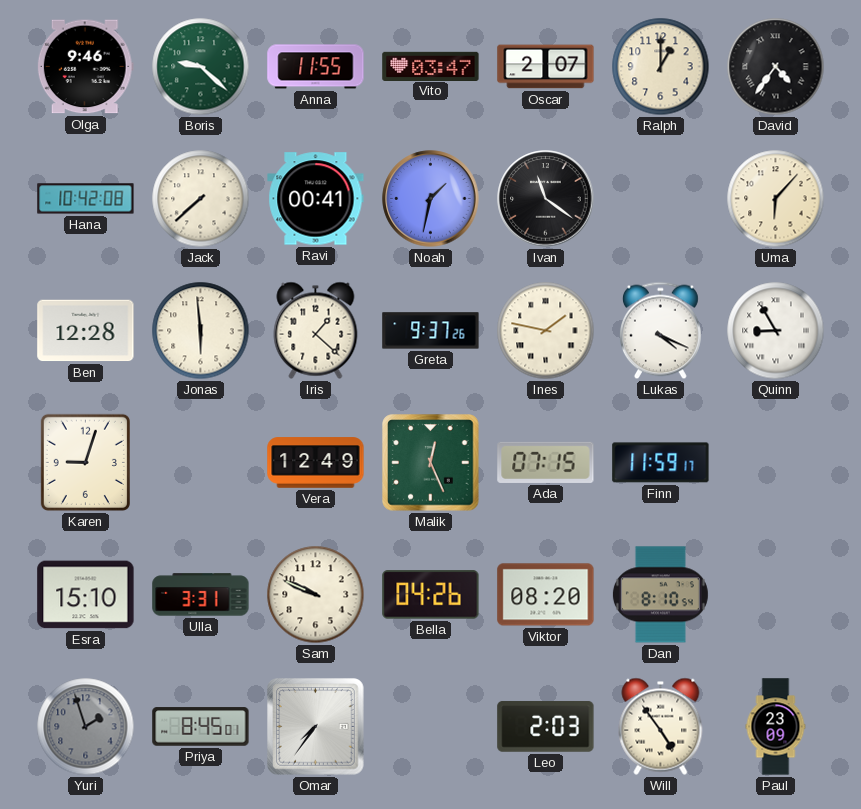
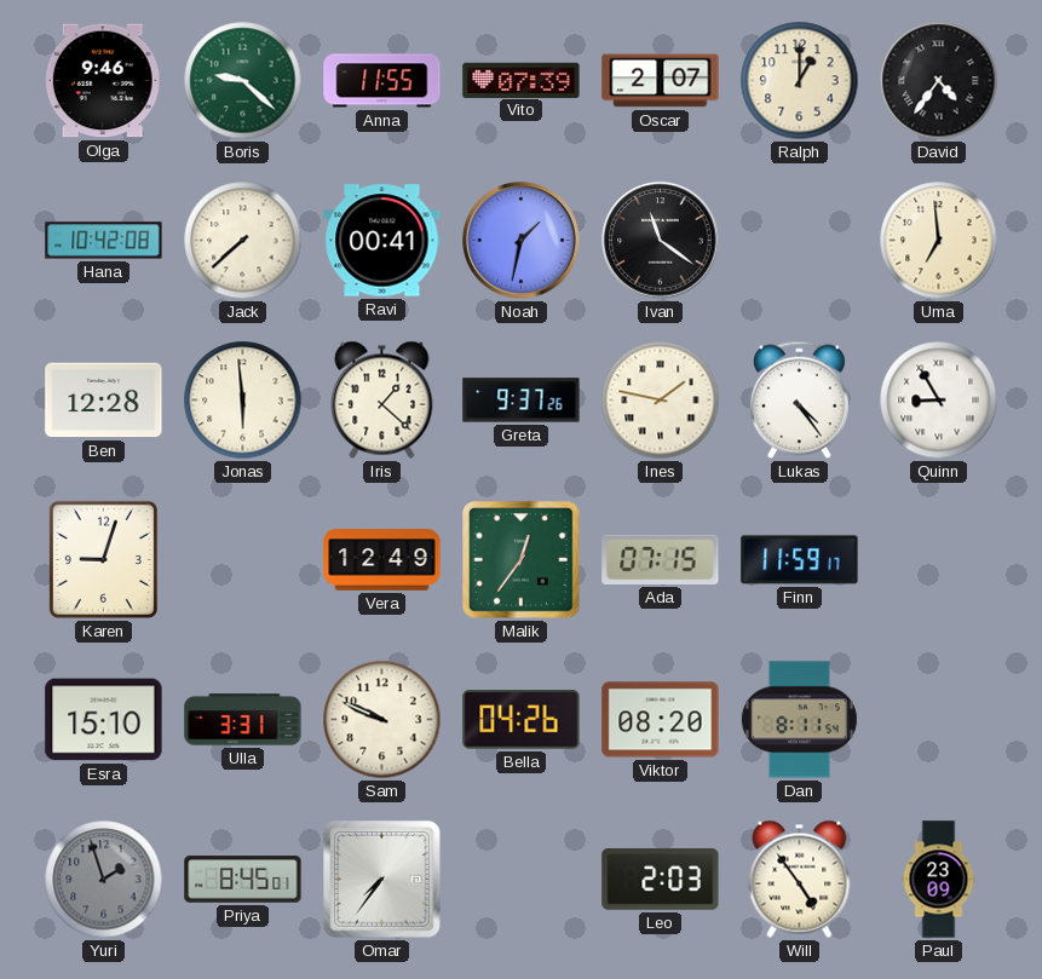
Vito: 03:47 -> 07:39
Uma: 6:07 -> 6:59
Lukas: 4:19 -> 4:24
Malik: 12:26 -> 12:36
Dan: 8:10 -> 8:11
